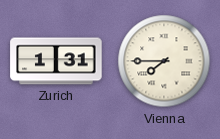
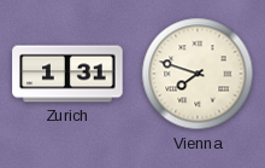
Vienna: 7:45 -> 7:48
